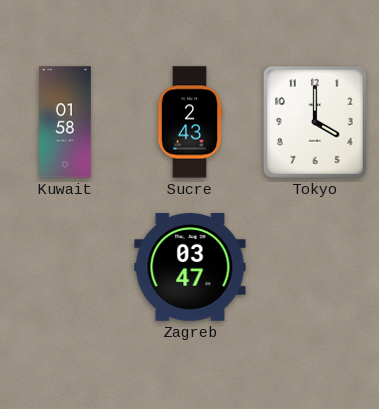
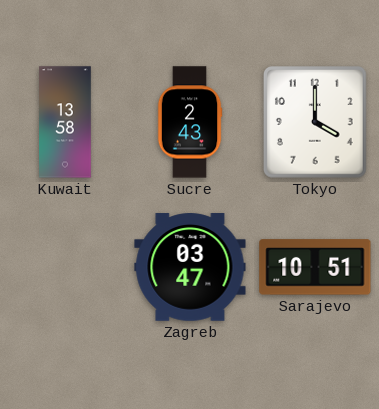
Kuwait: 01:58 -> 13:58
Sarajevo: none -> 10:51
